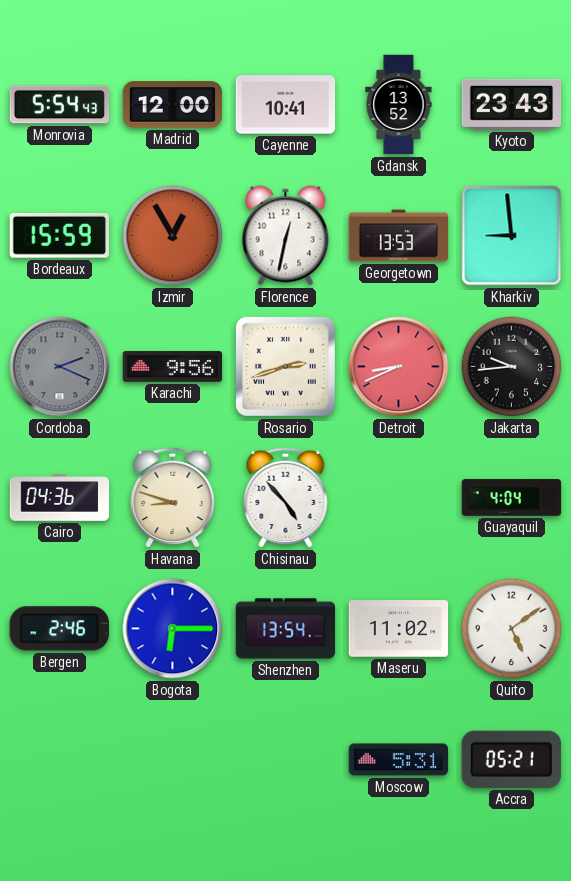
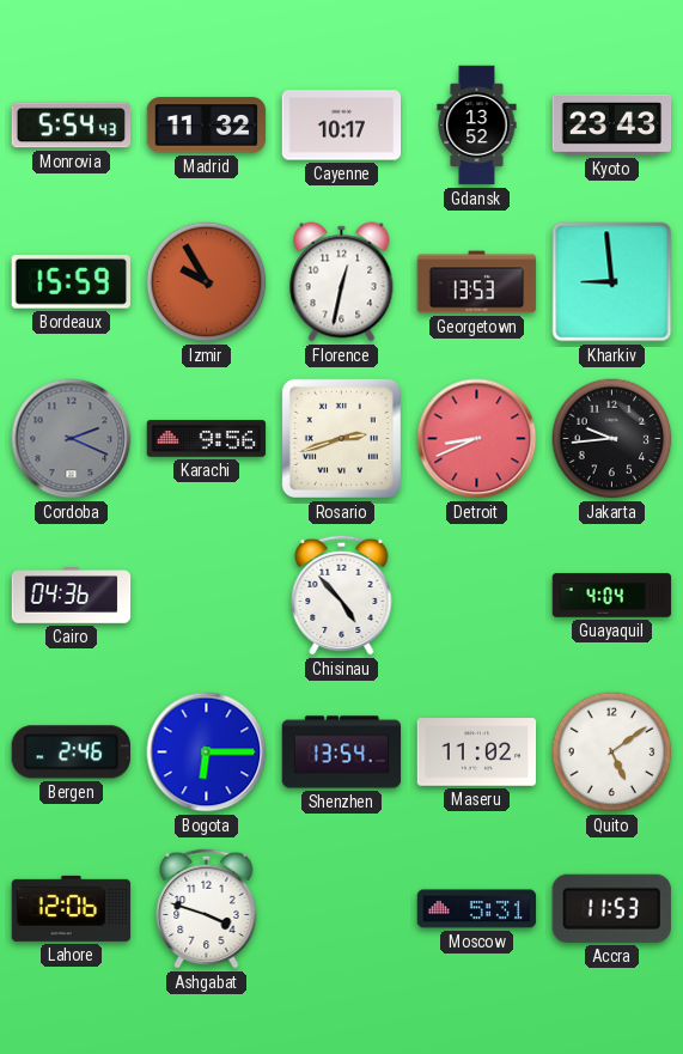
Madrid: 12:00 -> 11:32
Cayenne: 10:41 -> 10:17
Izmir: 12:55 -> 9:55
Havana: 8:48 -> none
Lahore: none -> 12:06
Ashgabat: none -> 3:48
Accra: 05:21 -> 11:53
